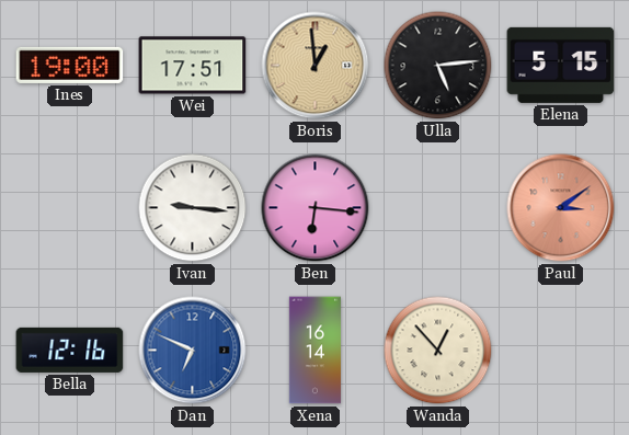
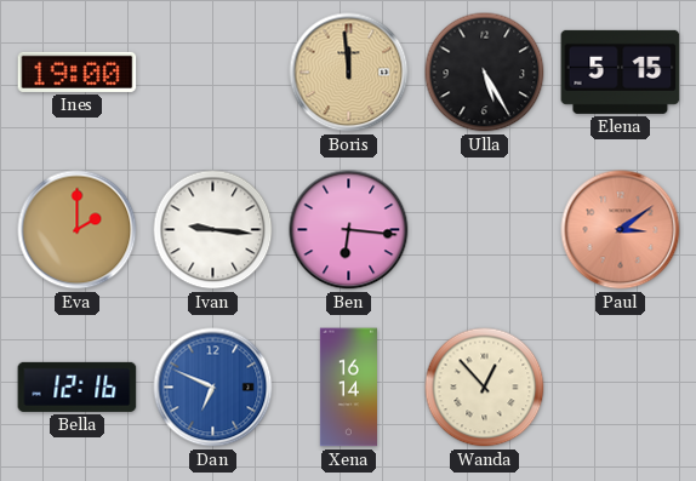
Wei: 17:51 -> none
Boris: 12:59 -> 11:59
Ulla: 5:14 -> 5:25
Eva: none -> 2:00
